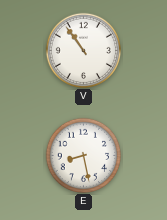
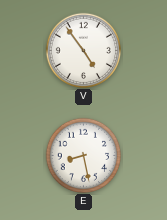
V: 10:54 -> 4:54
